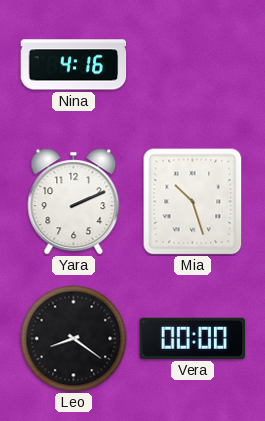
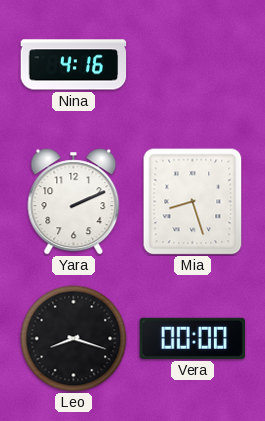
Mia: 10:27 -> 8:27
Leo: 8:21 -> 8:18
